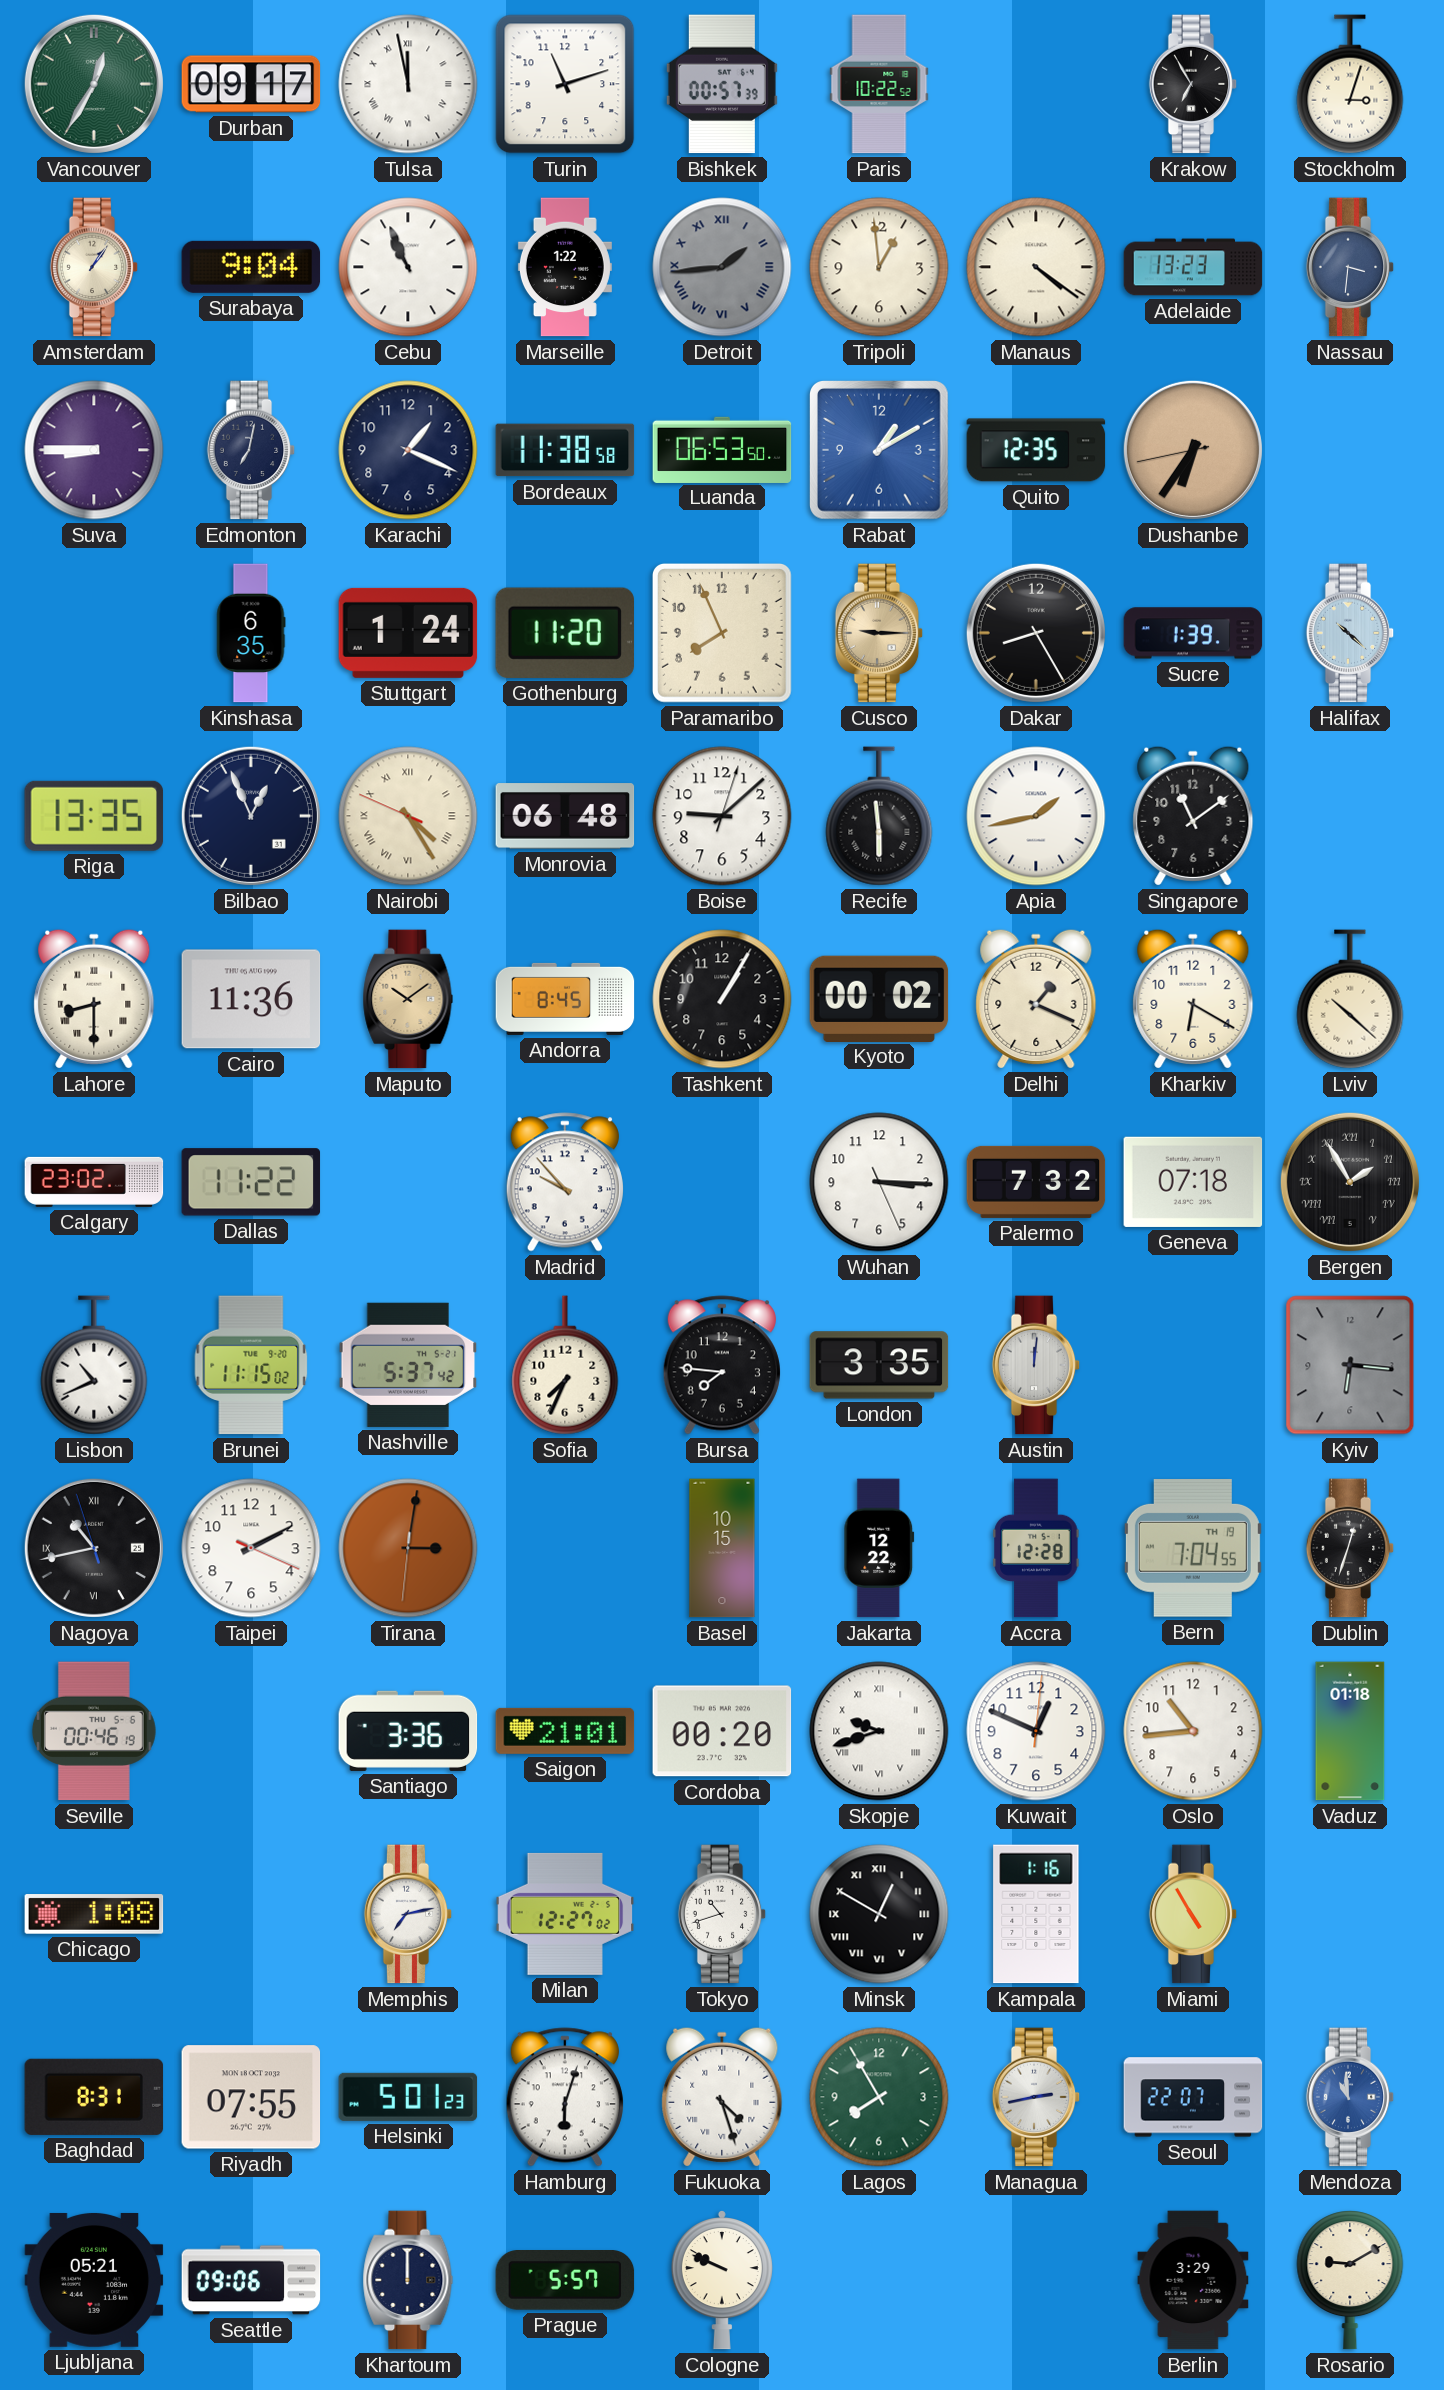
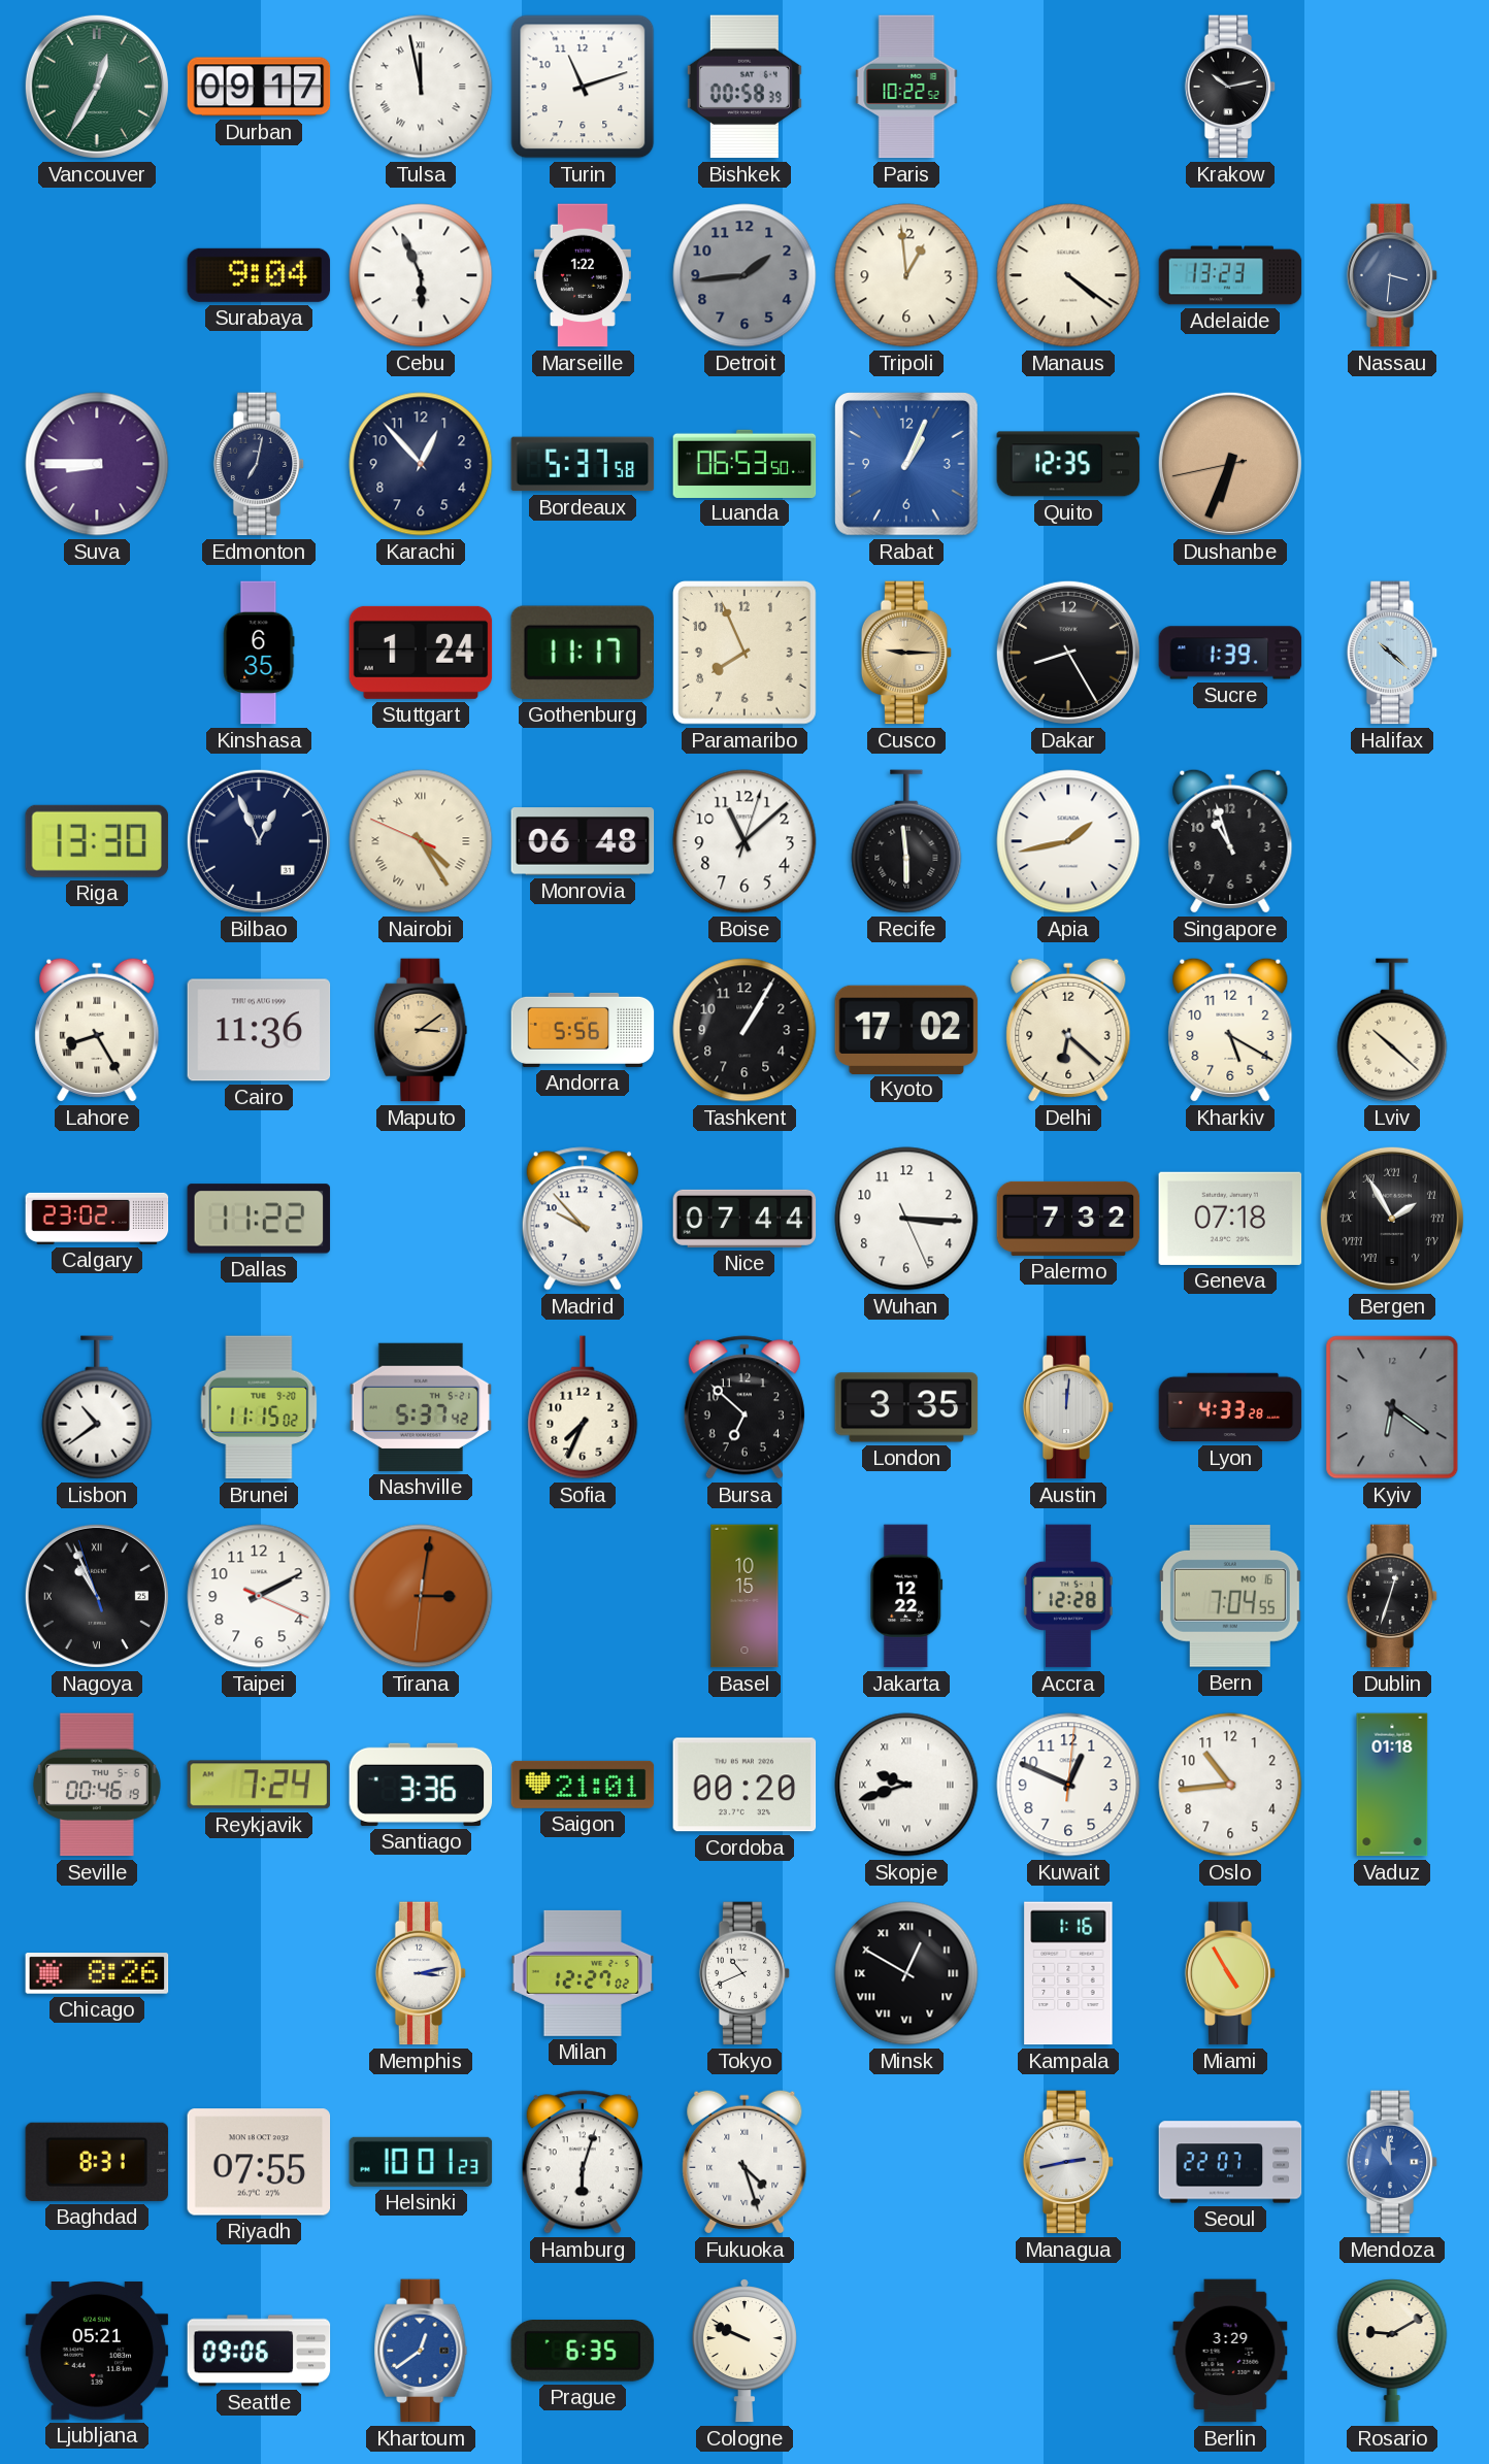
Bishkek: 00:57 -> 00:58
Krakow: 6:55 -> 10:13
Stockholm: 3:03 -> none
Amsterdam: 1:06 -> none
Cebu: 10:56 -> 5:56
Detroit numerals: Roman -> Arabic
Karachi: 1:19 -> 12:53
Bordeaux: 11:38 -> 5:37
Rabat: 1:10 -> 1:04
Dushanbe: 6:35 -> 6:33
Gothenburg: 11:20 -> 11:17
Riga: 13:35 -> 13:30
Boise: 9:08 -> 11:08
Singapore: 11:09 -> 10:57
Lahore: 8:30 -> 8:25
Maputo: 10:09 -> 3:09
Andorra: 8:45 -> 5:56
Kyoto: 00:02 -> 17:02
Delhi: 1:19 -> 6:22
Kharkiv: 6:20 -> 5:20
Nice: none -> 07:44
Lisbon: 10:41 -> 10:39
Bursa: 7:46 -> 6:52
Lyon: none -> 4:33
Kyiv: 6:16 -> 6:21
Nagoya: 10:42 -> 10:55
Bern date: TH 19 -> MO 16
Reykjavik: none -> 7:24
Chicago: 1:08 -> 8:26
Memphis: 7:13 -> 3:13
Tokyo: 10:42 -> 10:41
Helsinki: 5:01 -> 10:01
Lagos: 7:55 -> none
Khartoum: 12:00 -> 12:39
Khartoum dial: navy -> blue
Prague: 5:57 -> 6:35
